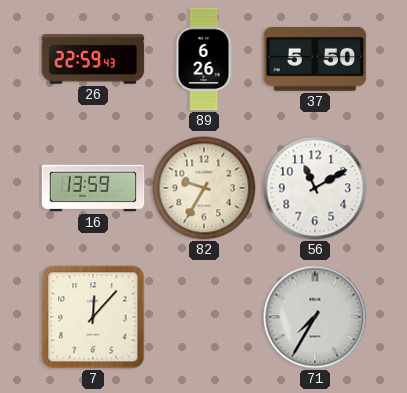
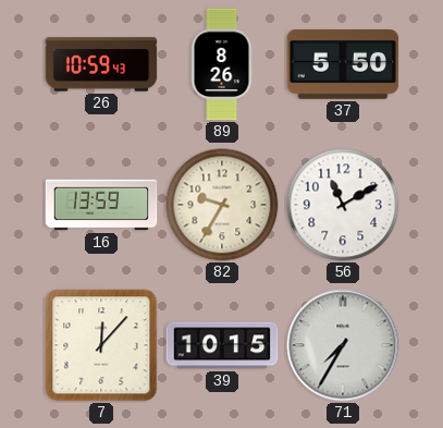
26: 22:59 -> 10:59
89: 6:26 -> 8:26
39: none -> 10:15
